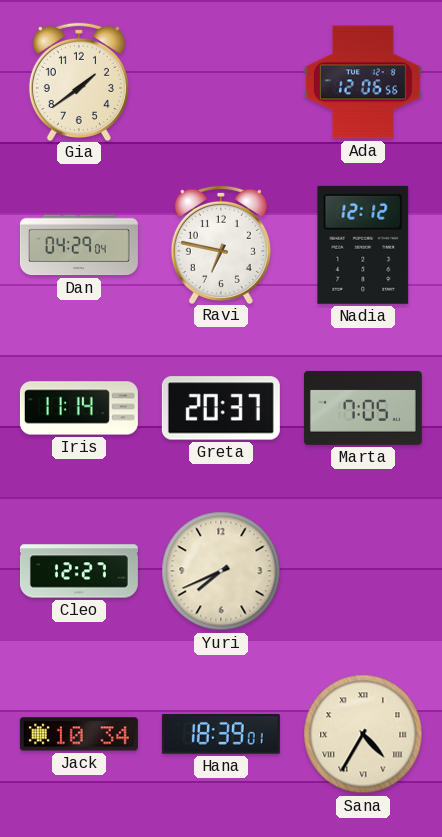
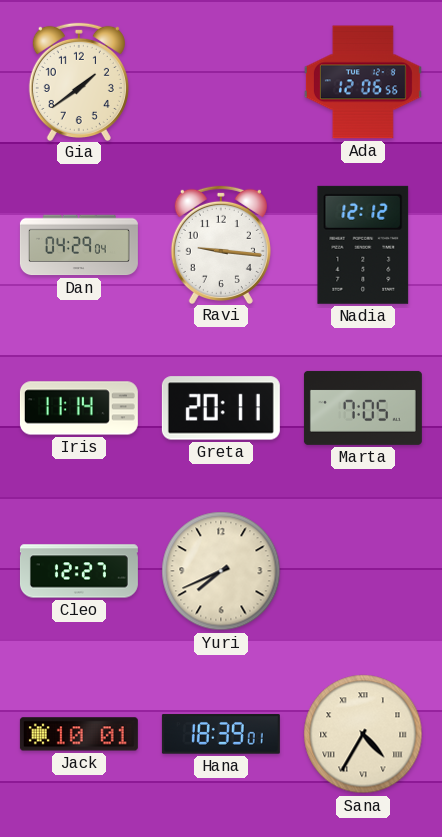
Ravi: 6:47 -> 9:16
Greta: 20:37 -> 20:11
Jack: 10:34 -> 10:01
